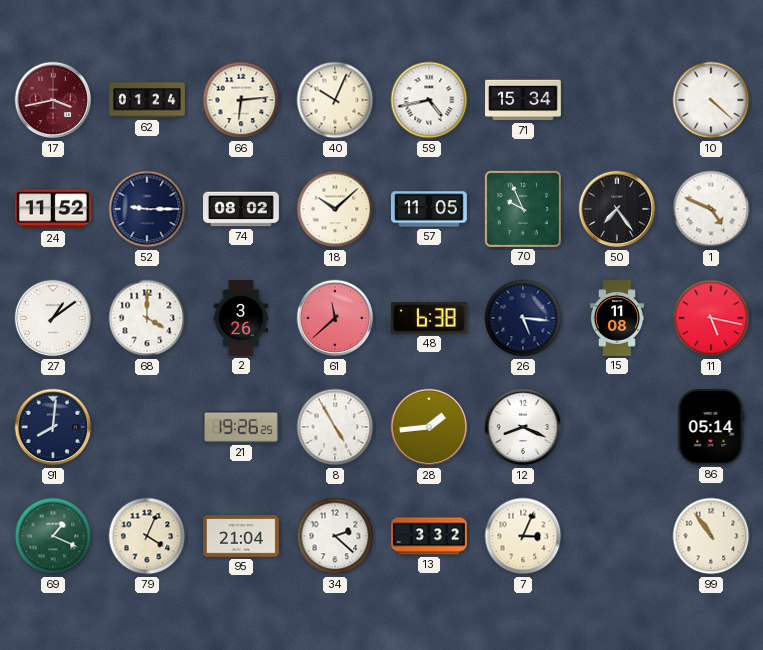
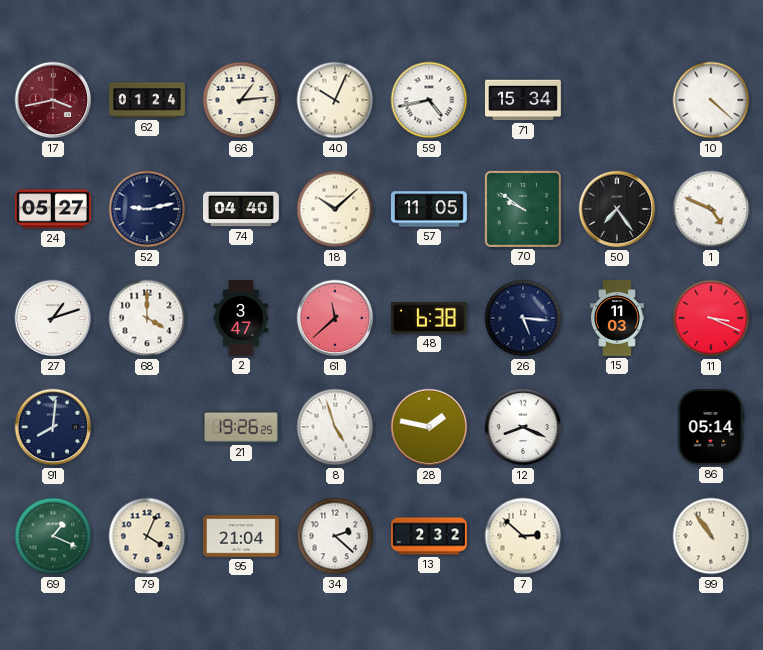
66: 6:14 -> 1:14
24: 11:52 -> 05:27
52: 9:15 -> 9:13
74: 08:02 -> 04:40
70: 9:56 -> 9:51
27: 1:09 -> 1:12
2: 3:26 -> 3:47
15: 11:08 -> 11:03
11: 5:17 -> 3:19
8: 4:55 -> 4:57
28: 1:44 -> 1:47
13: 3:32 -> 2:32
7: 3:04 -> 2:52
